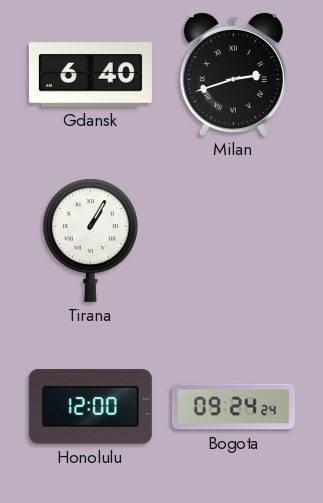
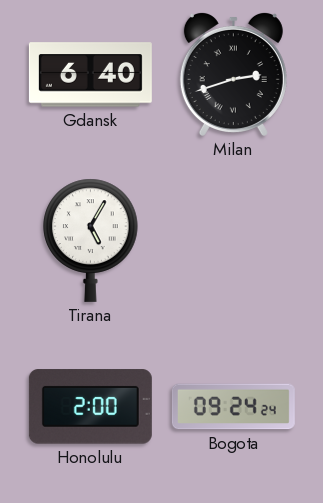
Tirana: 1:05 -> 5:05
Honolulu: 12:00 -> 2:00
